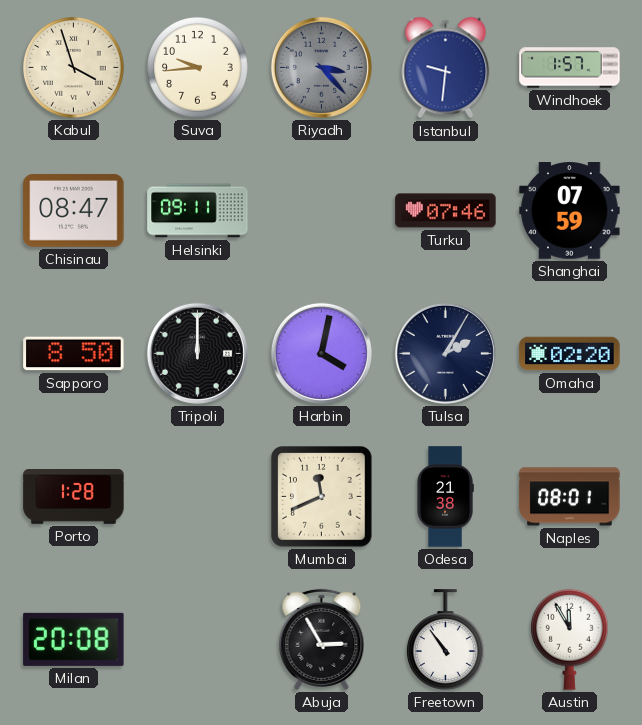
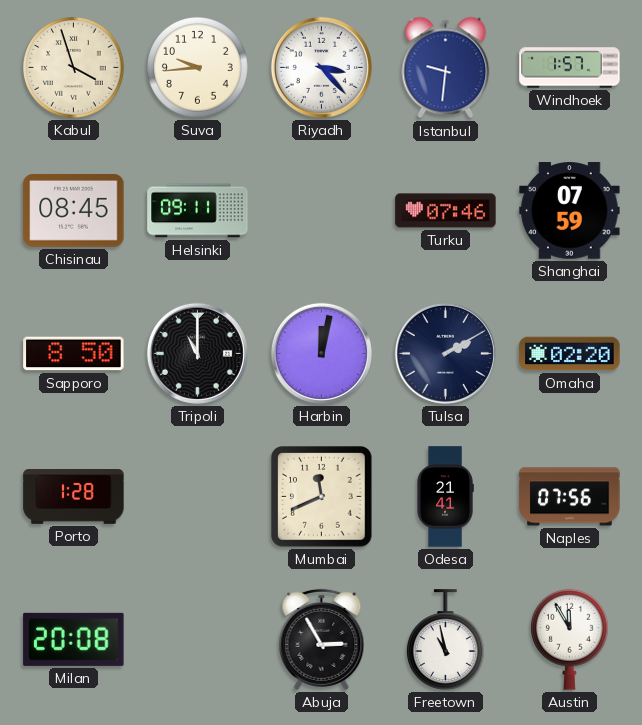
Riyadh dial: grey -> white
Chisinau: 08:47 -> 08:45
Tripoli: 12:00 -> 11:00
Harbin: 4:02 -> 12:02
Tulsa: 2:05 -> 2:10
Odesa: 21:38 -> 21:41
Naples: 08:01 -> 07:56
Freetown: 10:54 -> 10:58
